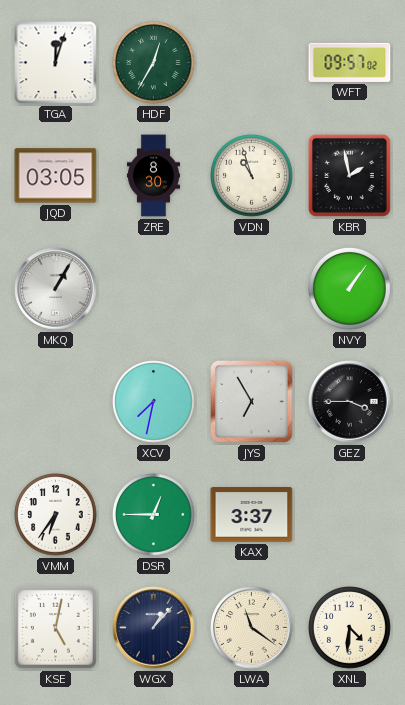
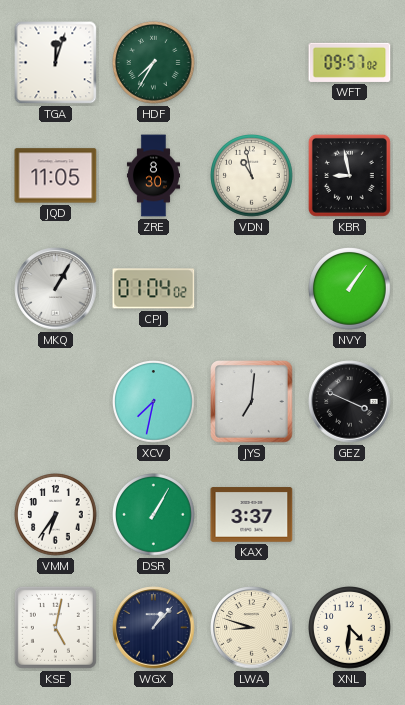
HDF: 12:35 -> 7:35
JQD: 03:05 -> 11:05
VDN: 10:57 -> 10:58
KBR: 1:58 -> 8:58
CPJ: none -> 01:04
JYS: 6:55 -> 7:01
GEZ: 3:45 -> 3:49
DSR: 12:45 -> 1:05
LWA: 11:21 -> 8:48
